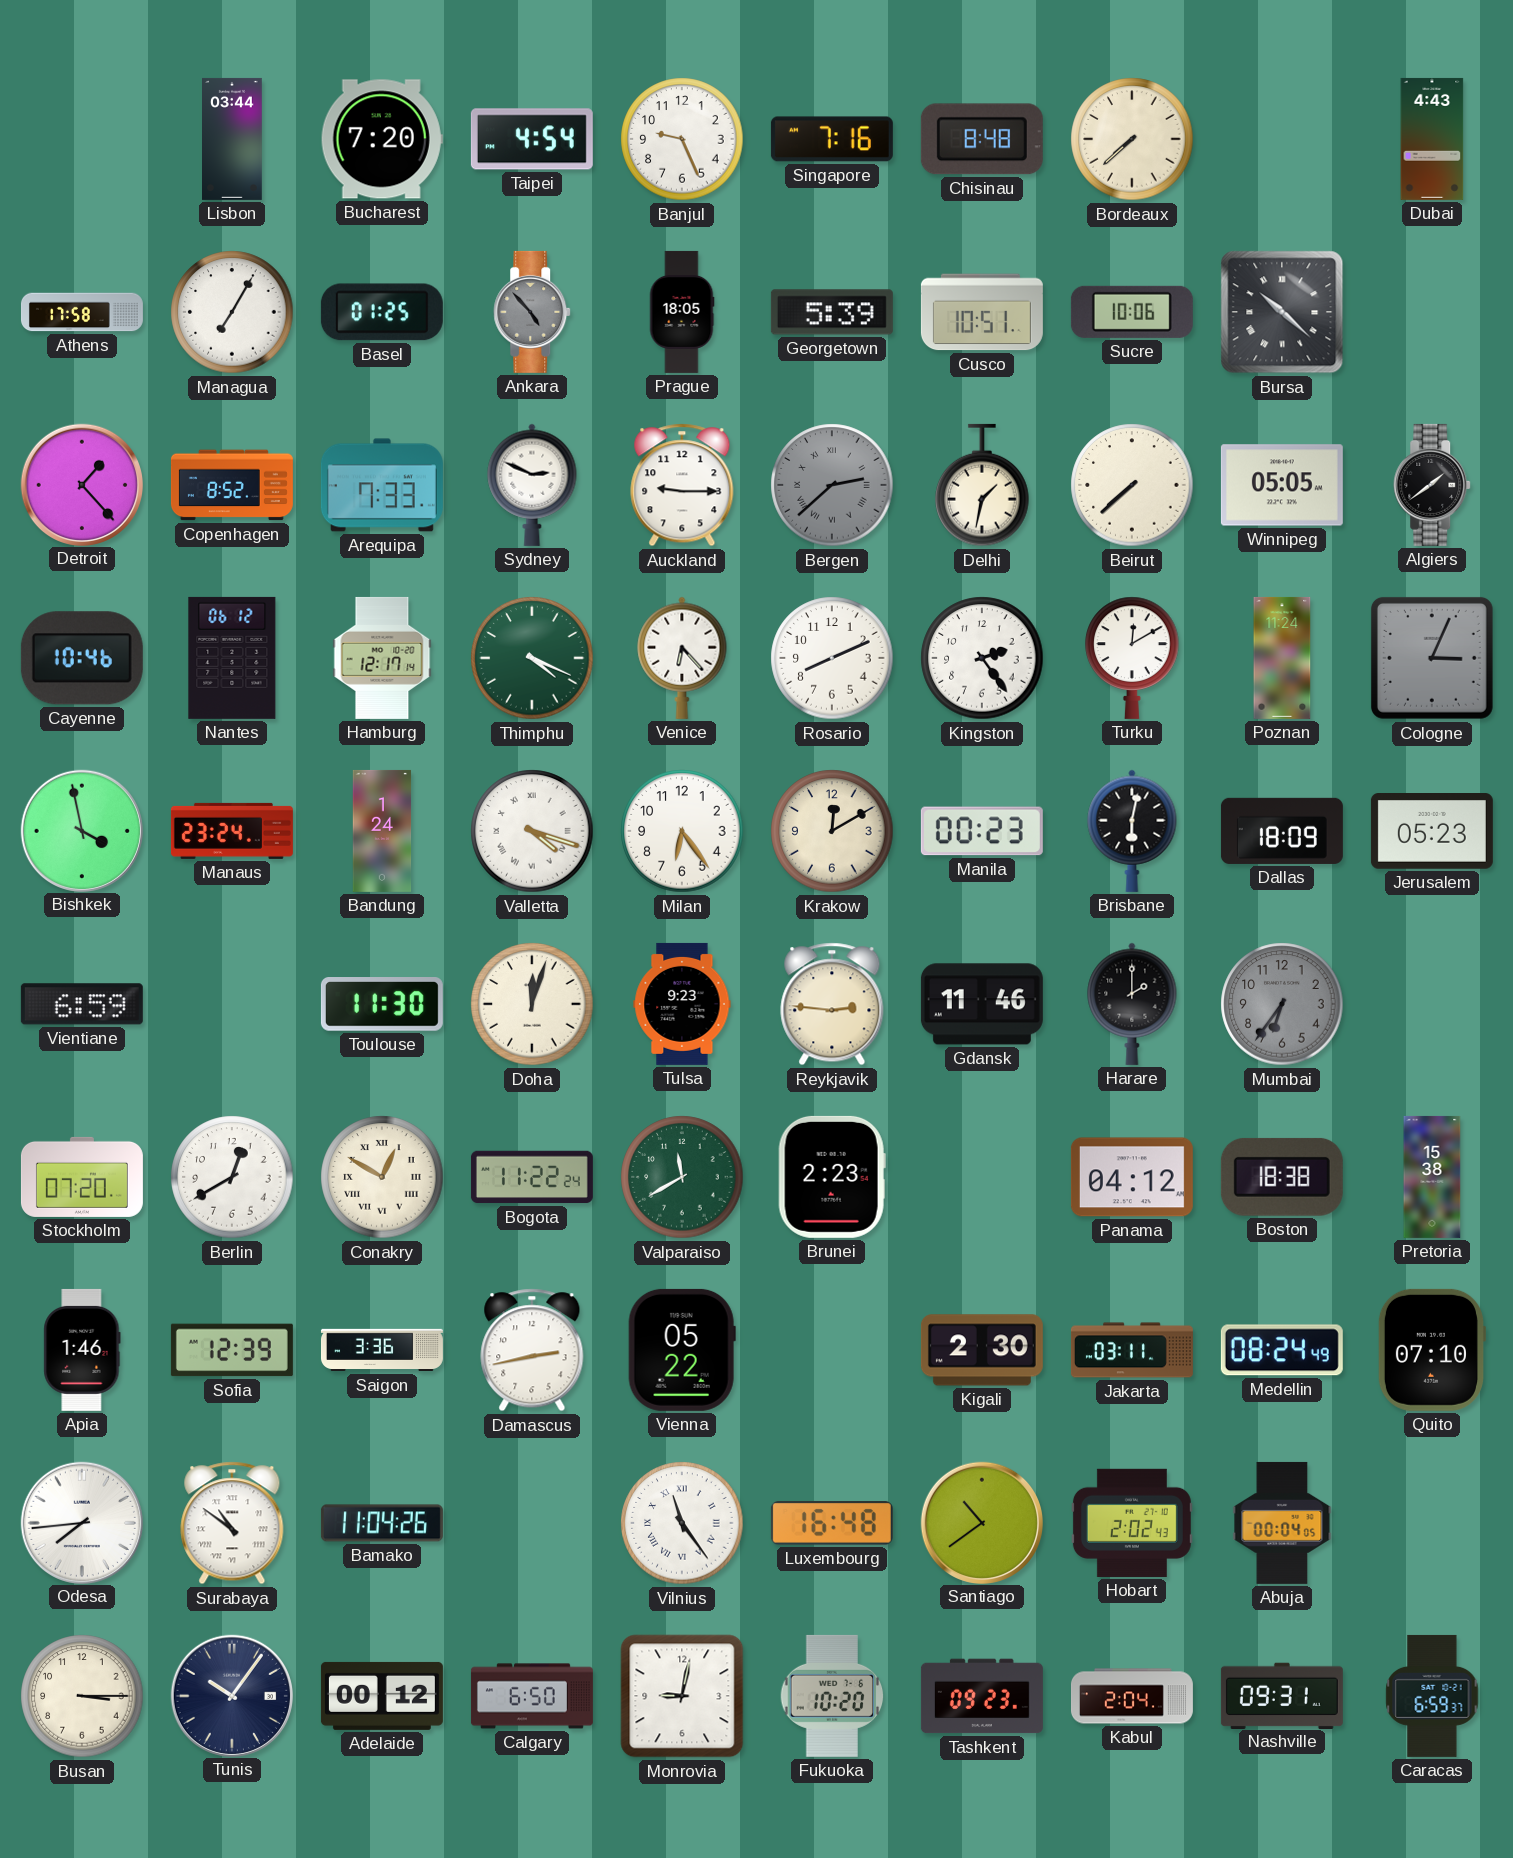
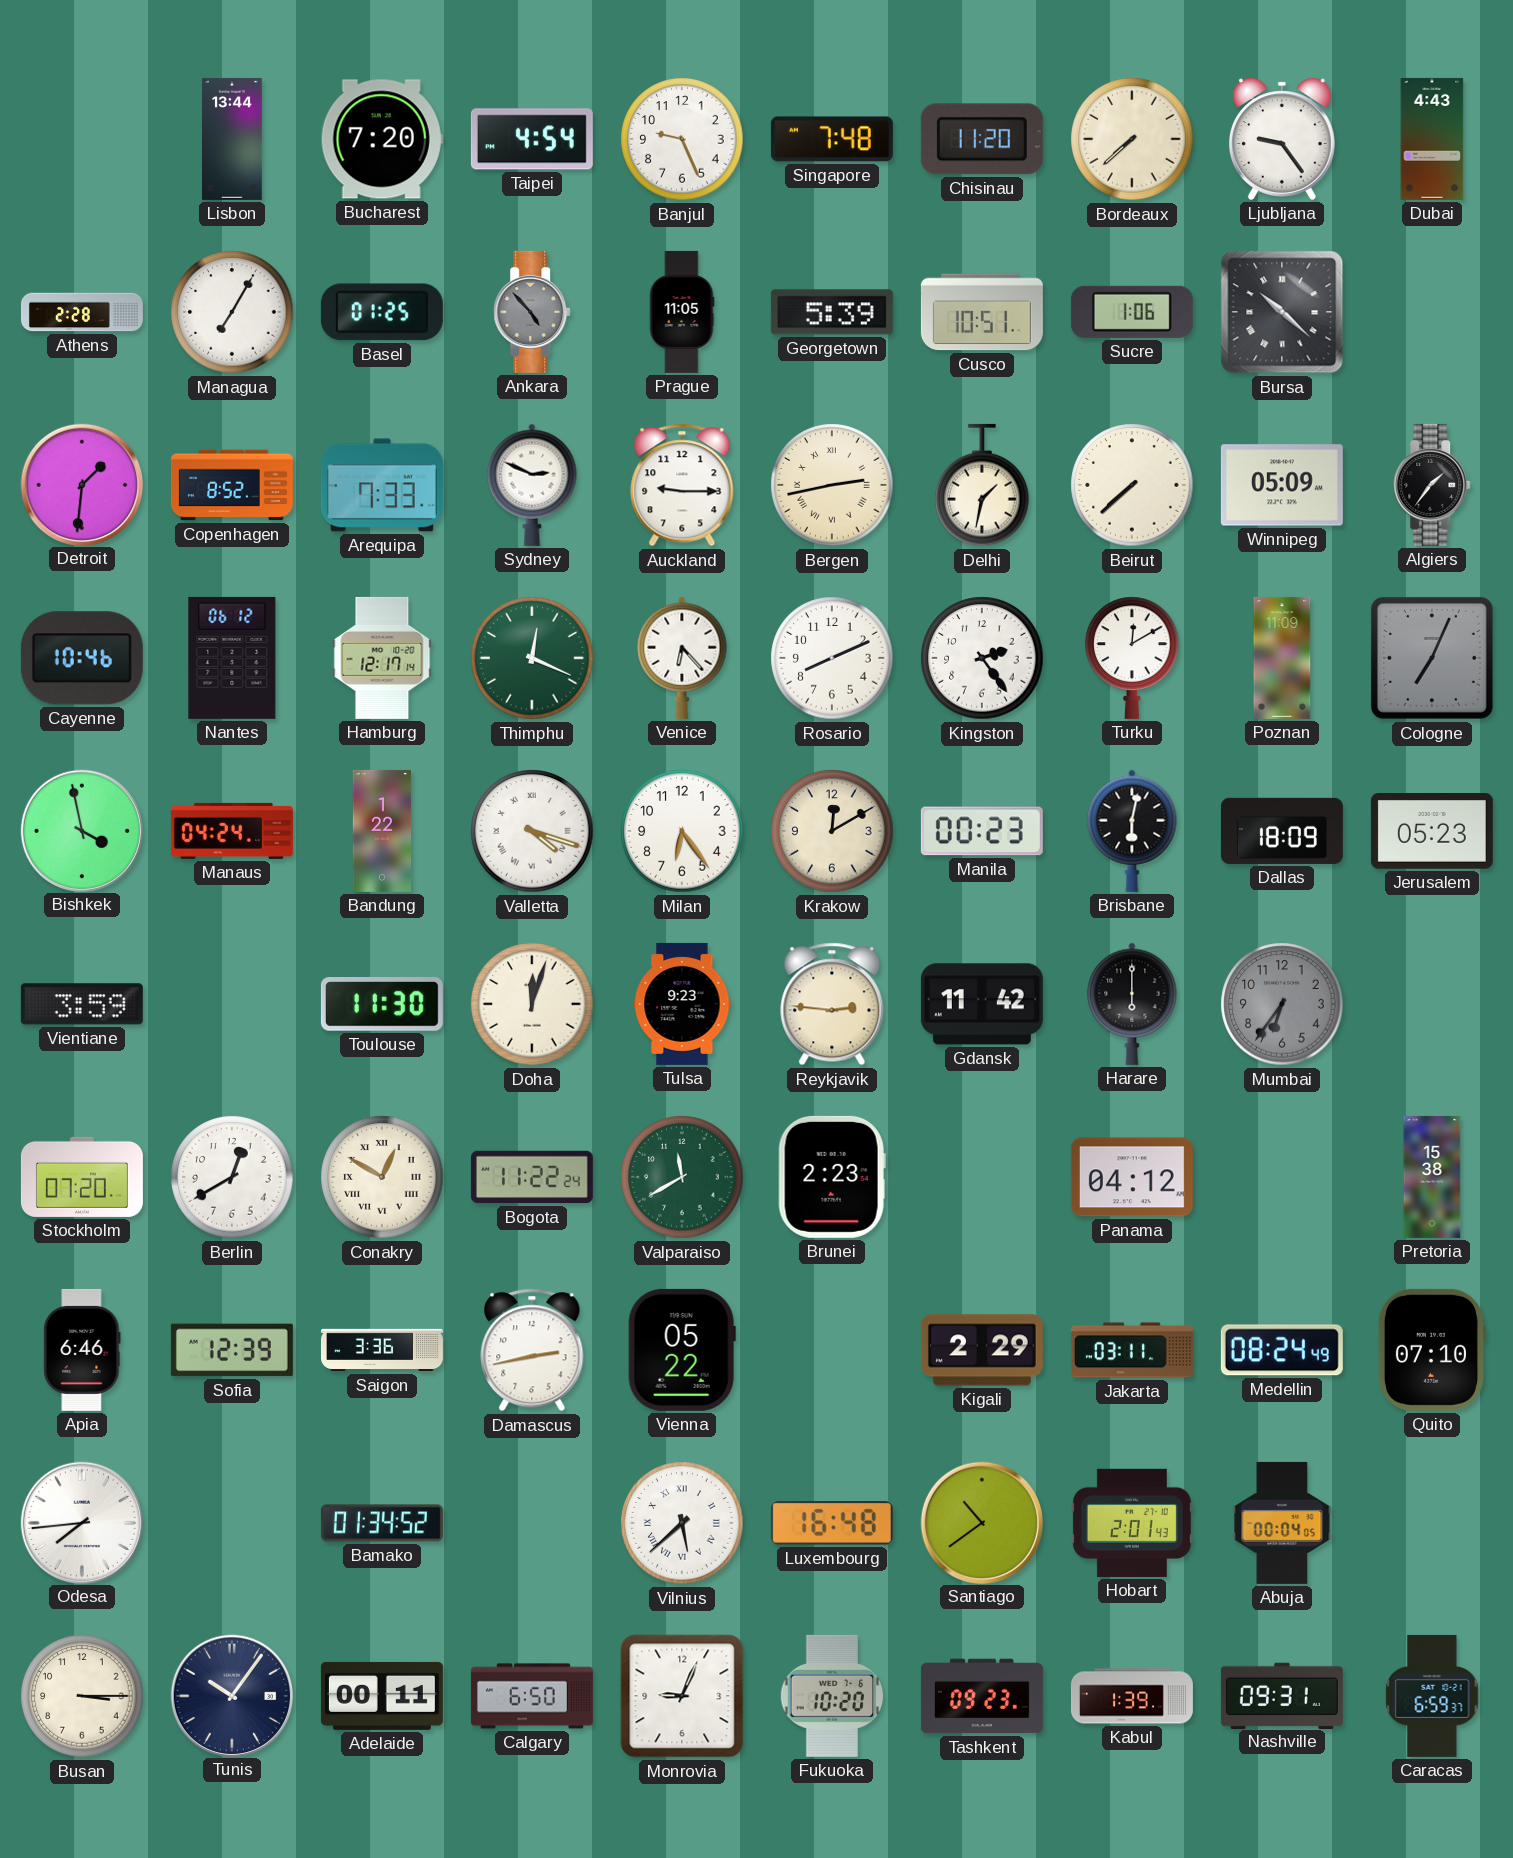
Lisbon: 03:44 -> 13:44
Singapore: 7:16 -> 7:48
Chisinau: 8:48 -> 11:20
Ljubljana: none -> 9:24
Athens: 17:58 -> 2:28
Prague: 18:05 -> 11:05
Sucre: 10:06 -> 1:06
Detroit: 1:23 -> 1:31
Bergen: 2:38 -> 2:43
Bergen dial: grey -> cream
Winnipeg: 05:05 -> 05:09
Algiers: 1:39 -> 1:36
Thimphu: 4:19 -> 12:19
Poznan: 11:24 -> 11:09
Cologne: 3:04 -> 7:04
Manaus: 23:24 -> 04:24
Bandung: 1:24 -> 1:22
Vientiane: 6:59 -> 3:59
Gdansk: 11:46 -> 11:42
Harare: 2:00 -> 6:00
Boston: 18:38 -> none
Apia: 1:46 -> 6:46
Kigali: 2:30 -> 2:29
Surabaya: 10:51 -> none
Bamako: 11:04 -> 01:34
Vilnius: 11:24 -> 5:38
Hobart: 2:02 -> 2:01
Adelaide: 00:12 -> 00:11
Monrovia: 9:02 -> 9:04
Kabul: 2:04 -> 1:39
